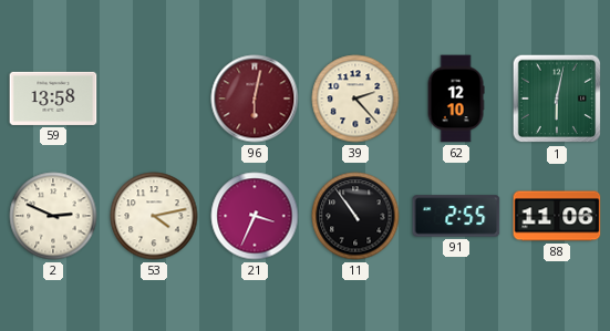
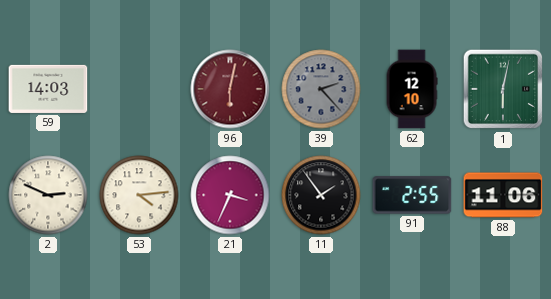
59: 13:58 -> 14:03
39 dial: cream -> grey
53: 4:13 -> 4:14
11: 10:54 -> 1:54
